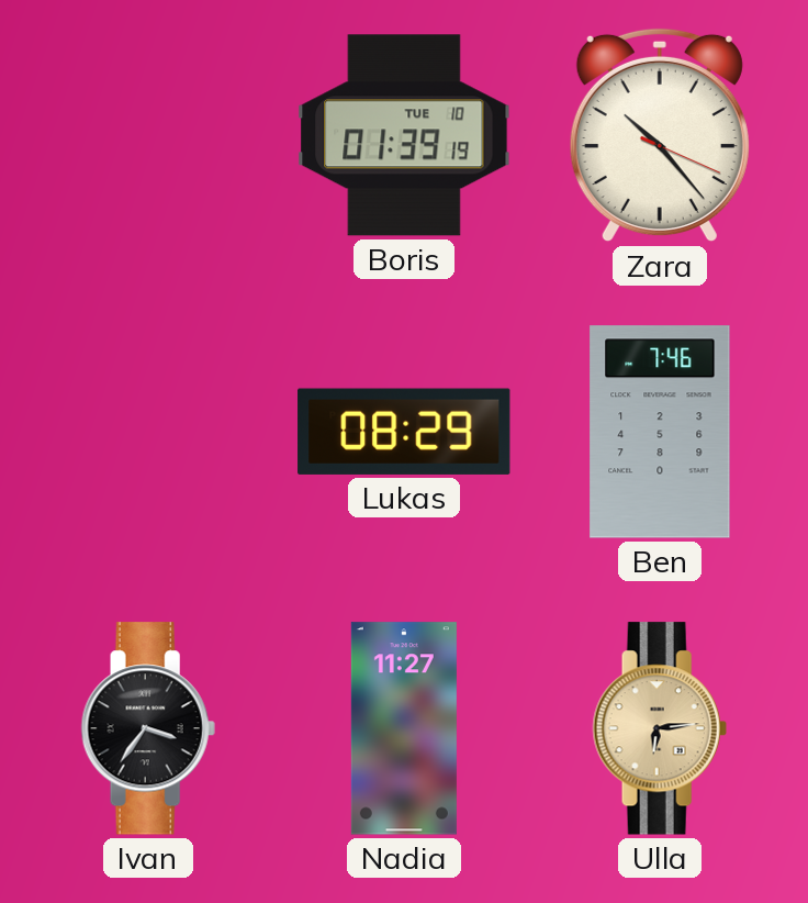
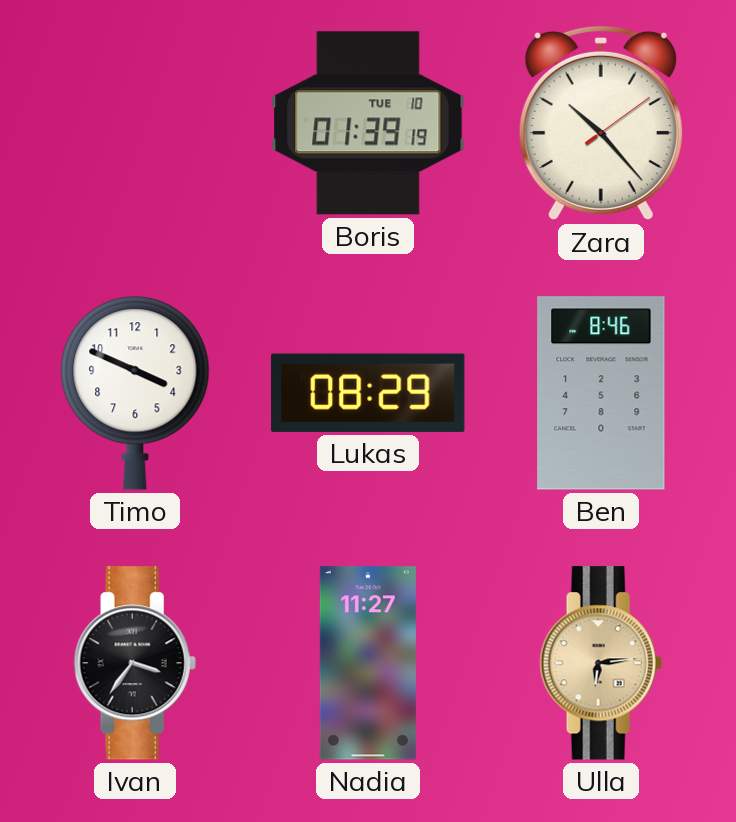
Zara: 10:23:19 -> 10:23:09
Timo: none -> 3:49
Ben: 7:46 -> 8:46
